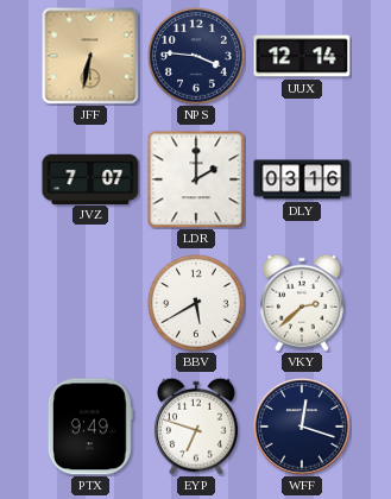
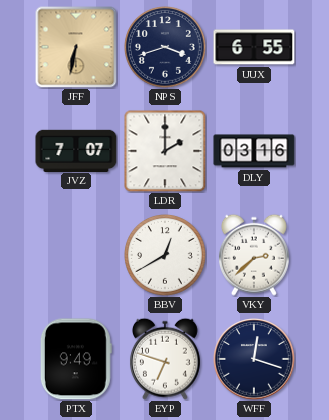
NPS: 3:46 -> 3:42
UUX: 12:14 -> 6:55
BBV: 5:40 -> 12:40
